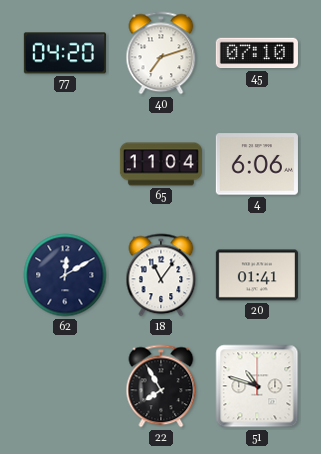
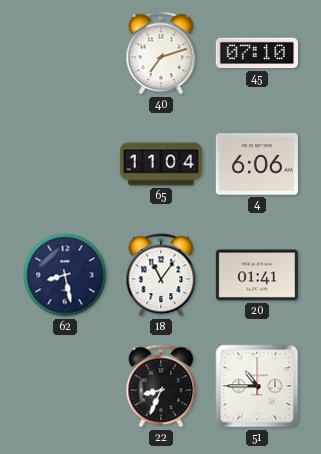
77: 04:20 -> none
62: 12:10 -> 8:28
22: 7:55 -> 8:34
51: 10:48 -> 10:45
